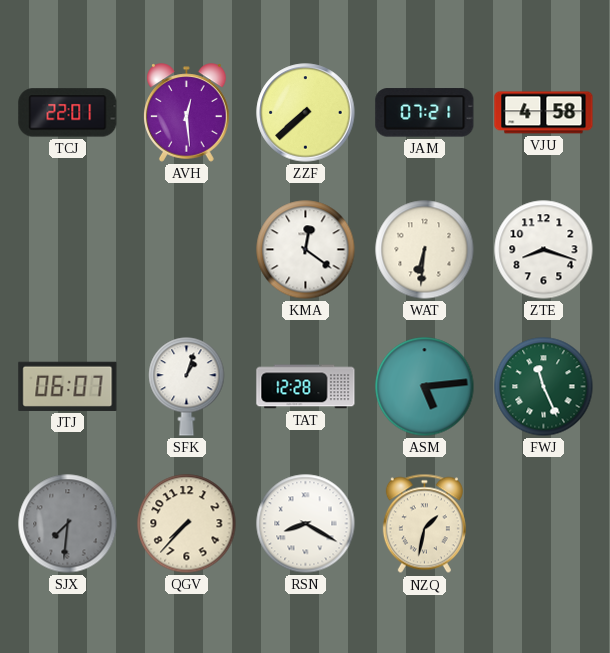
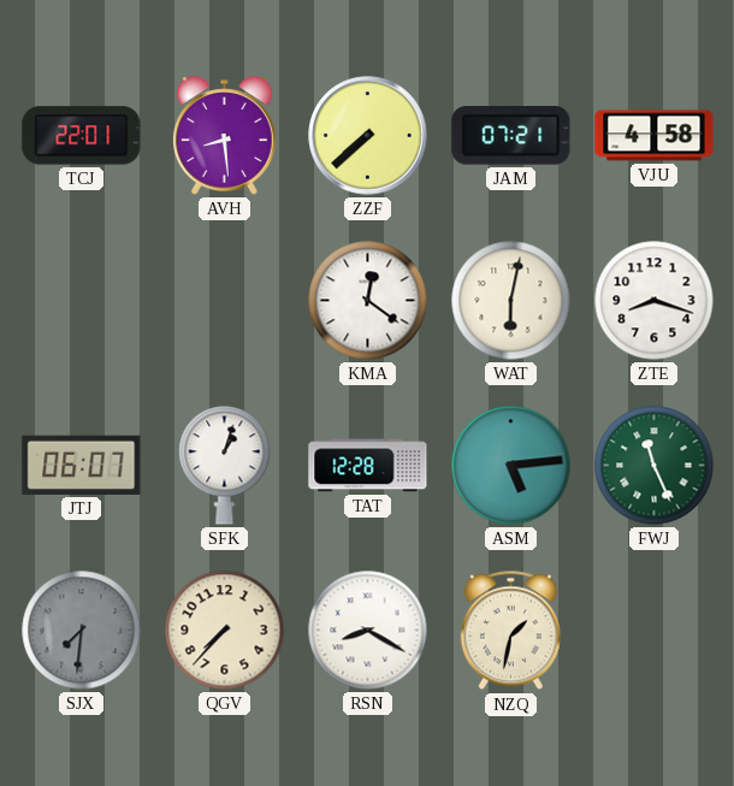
AVH: 12:29 -> 8:29
WAT: 6:31 -> 6:02
